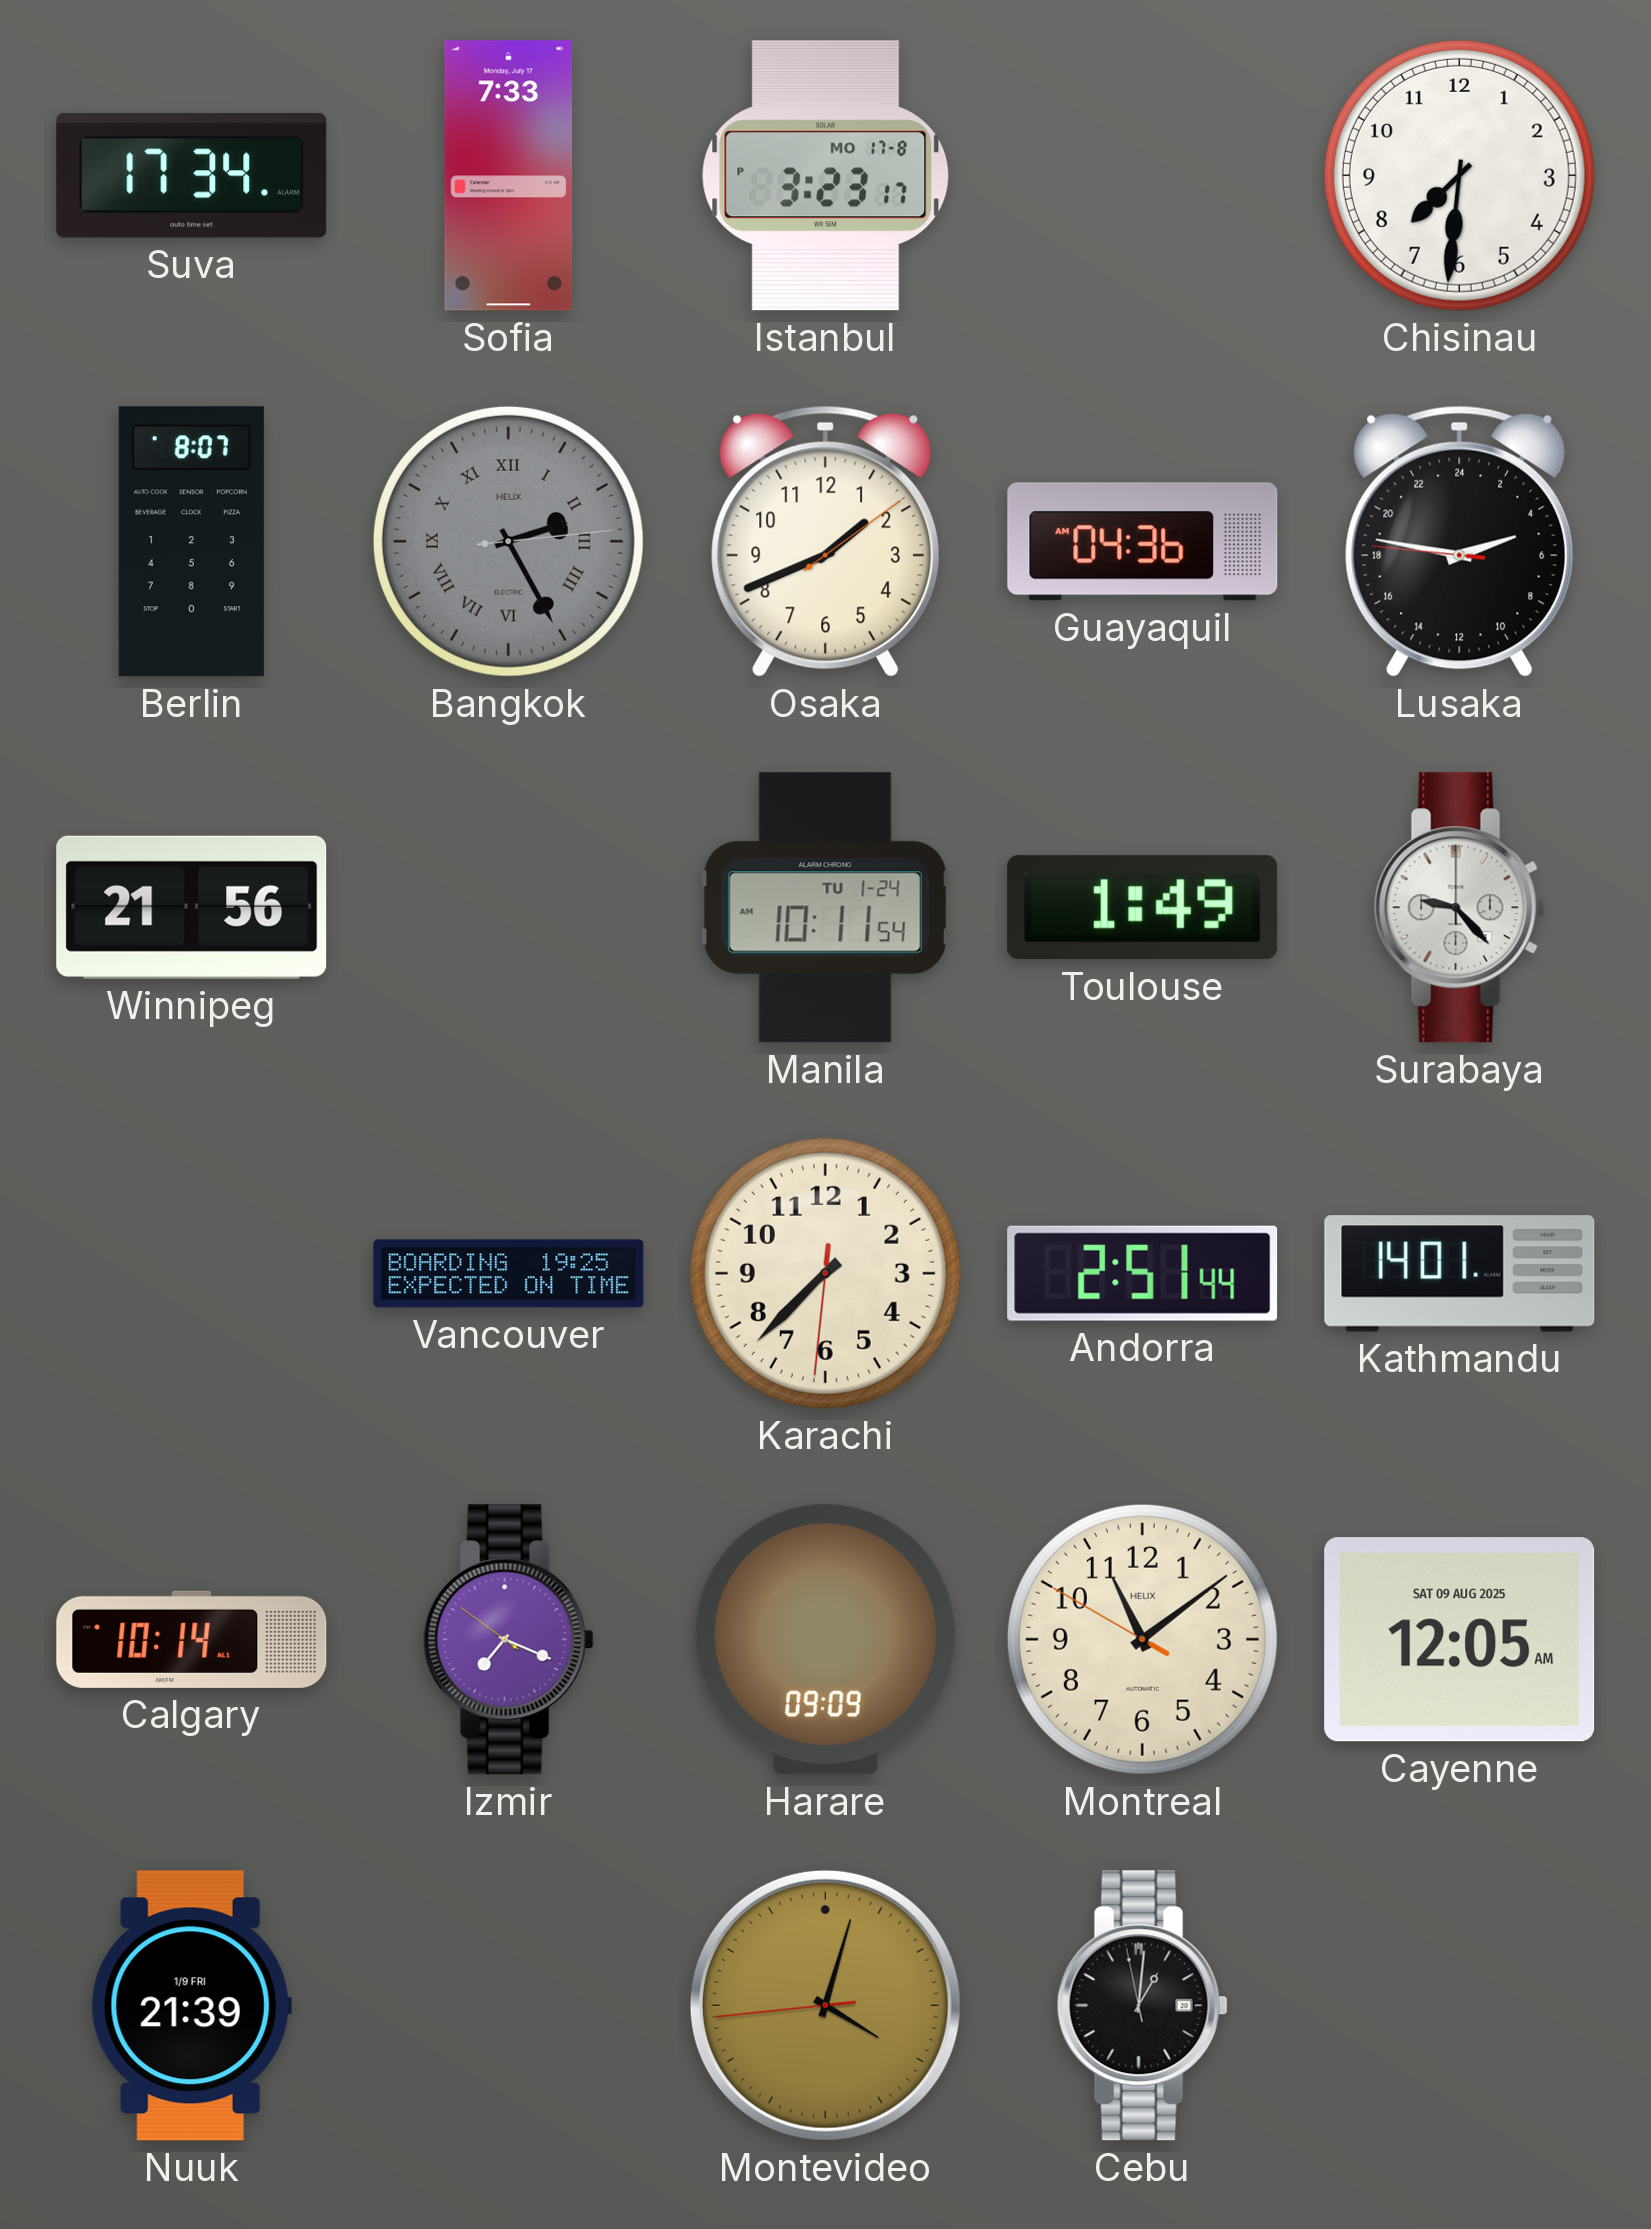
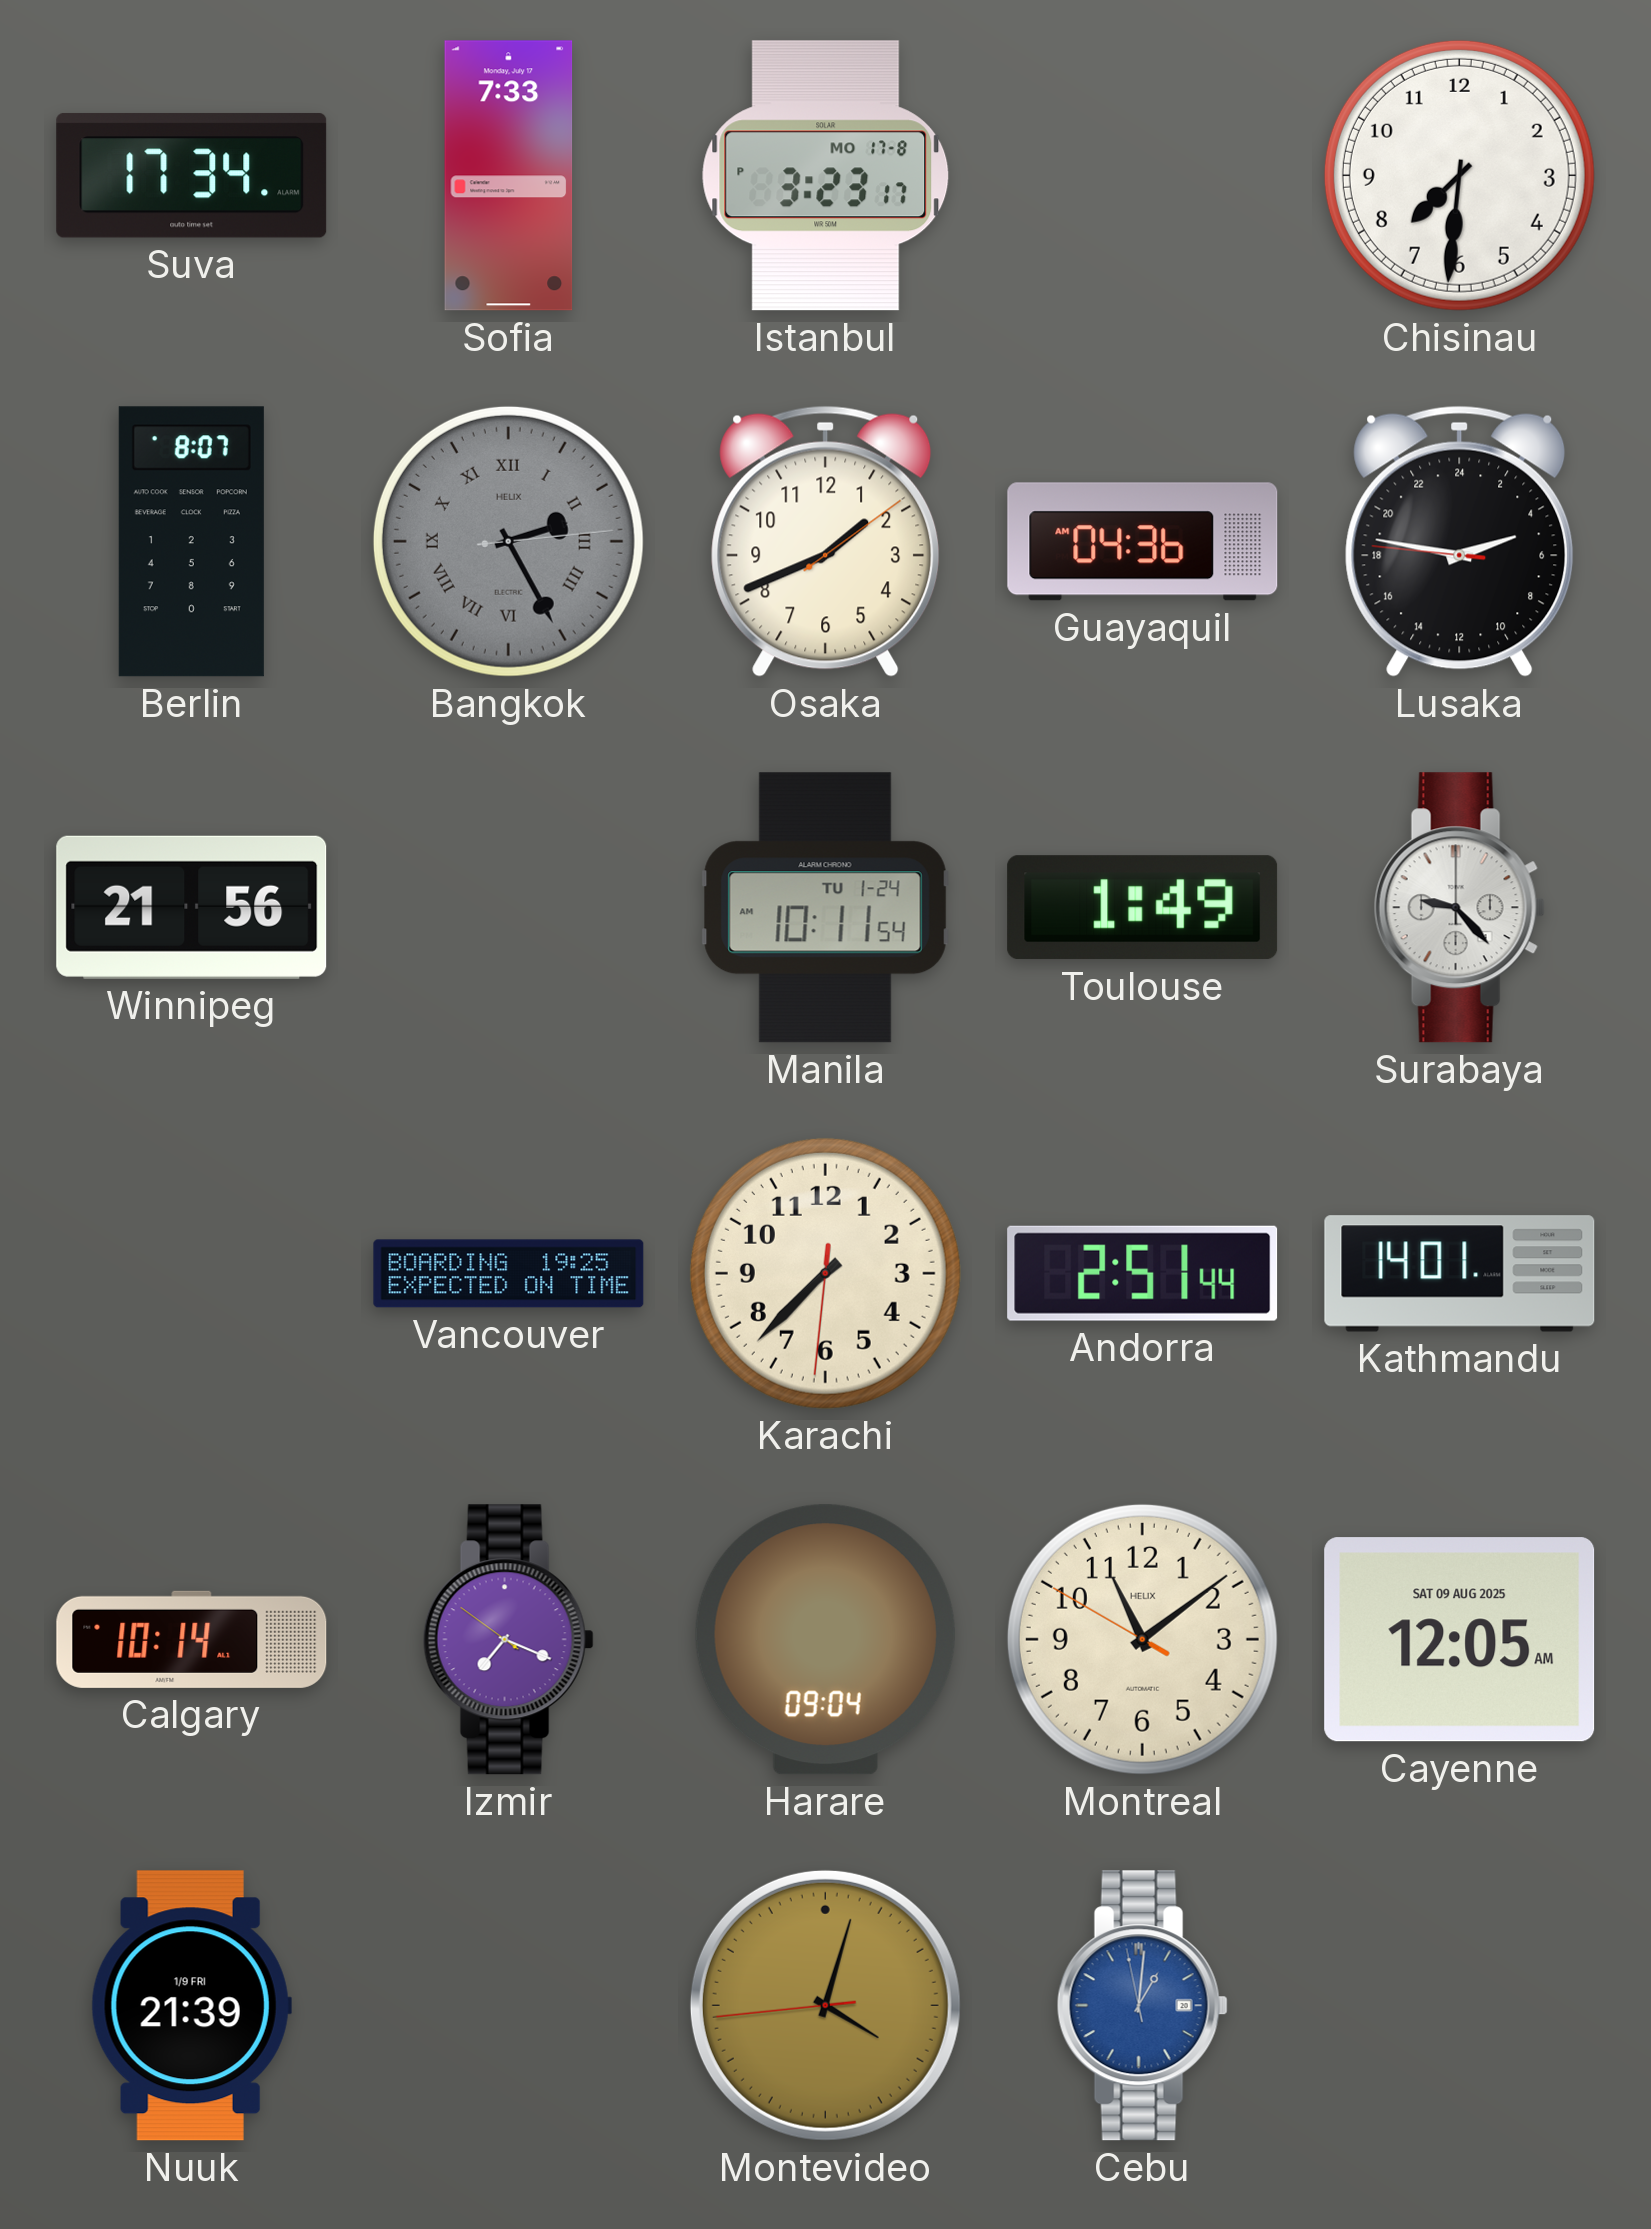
Harare: 09:09 -> 09:04
Cebu dial: black -> blue
